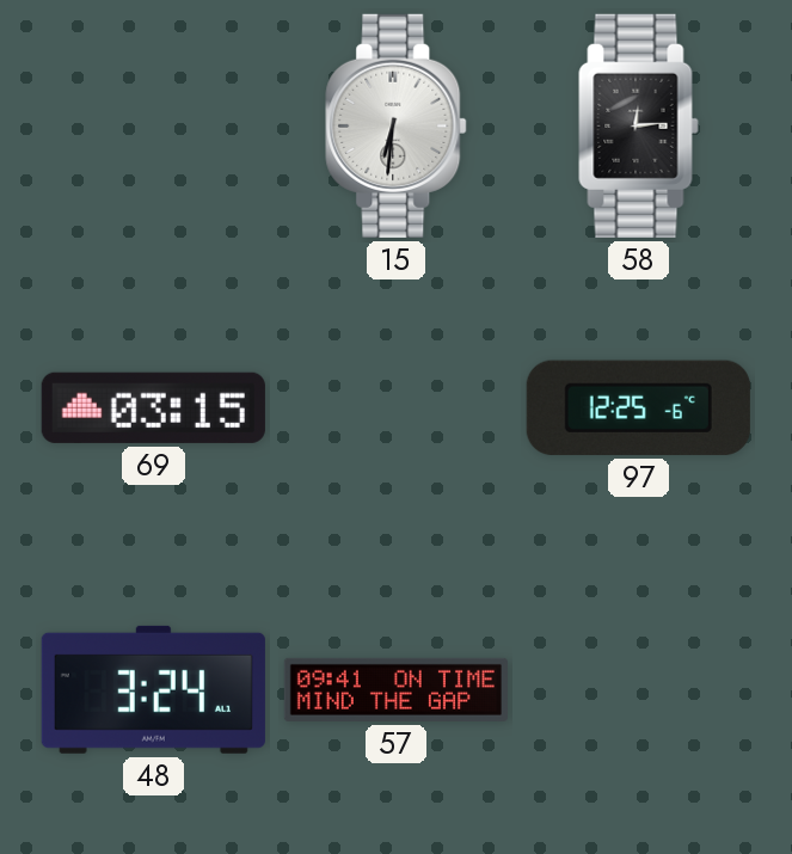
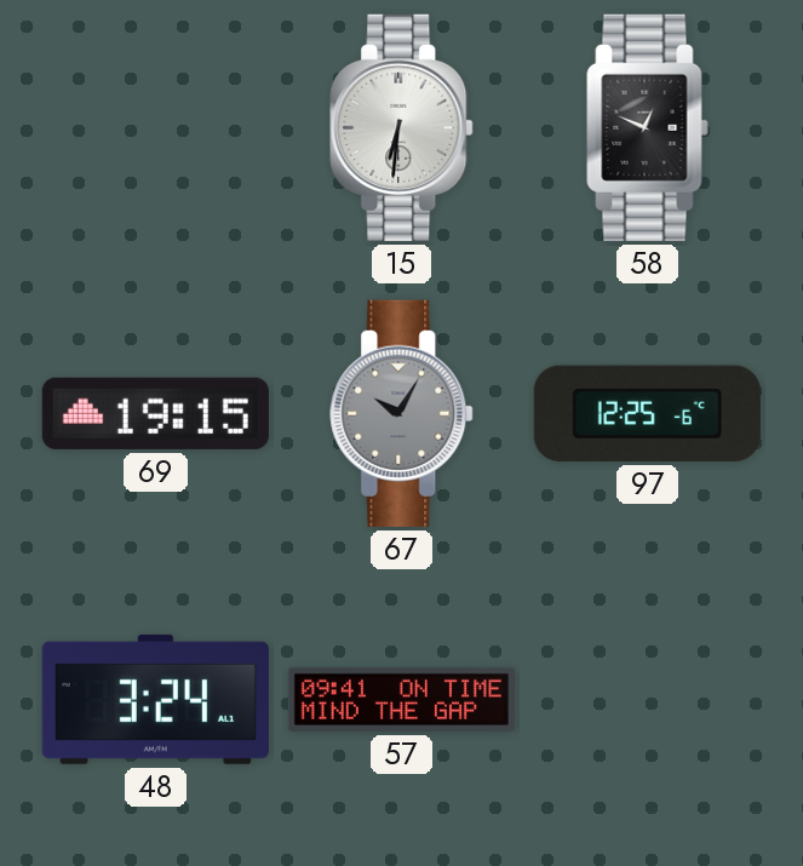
58: 12:14 -> 12:49
69: 03:15 -> 19:15
67: none -> 10:05
